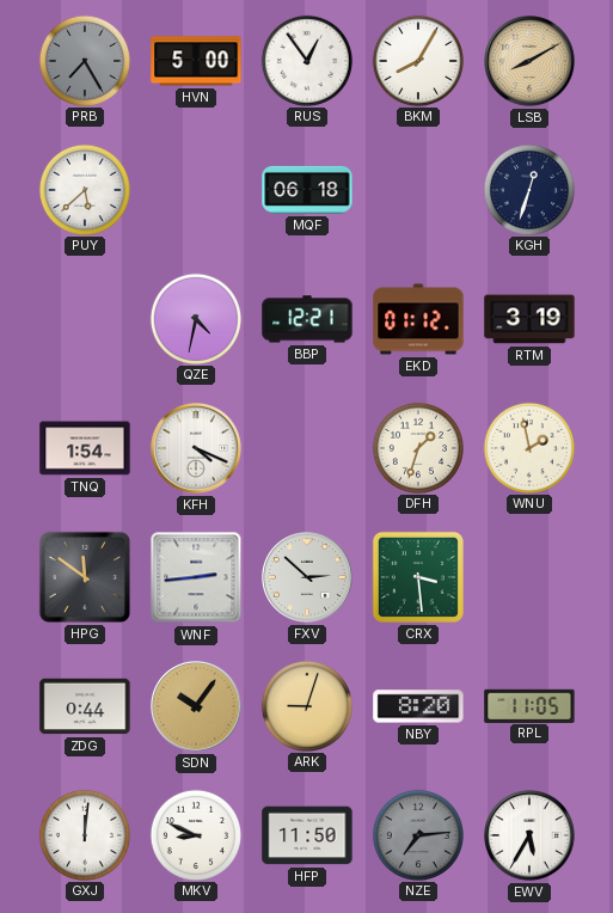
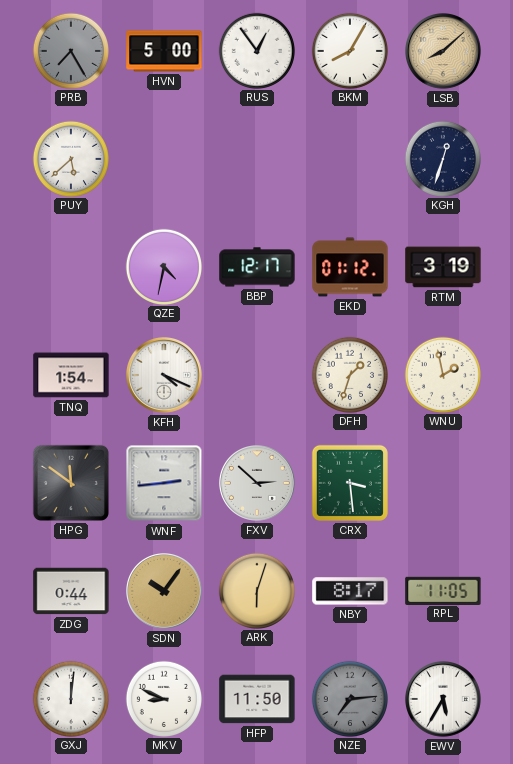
LSB: 8:10 -> 8:08
MQF: 06:18 -> none
BBP: 12:21 -> 12:17
ARK: 9:03 -> 6:03
NBY: 8:20 -> 8:17
